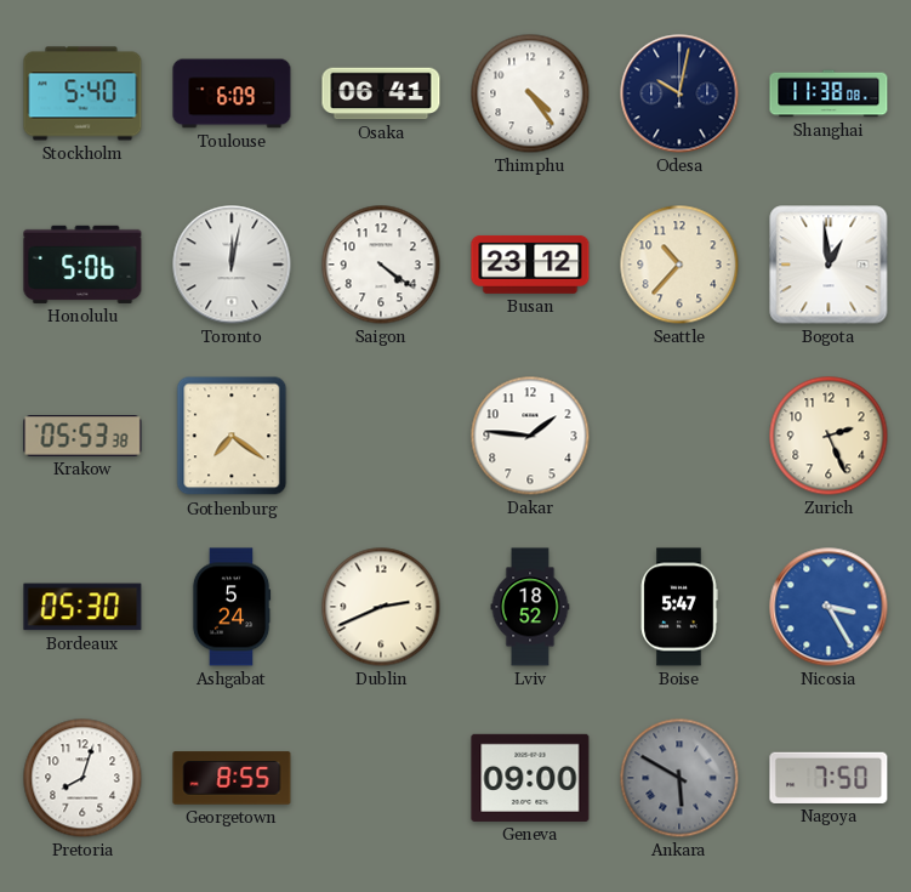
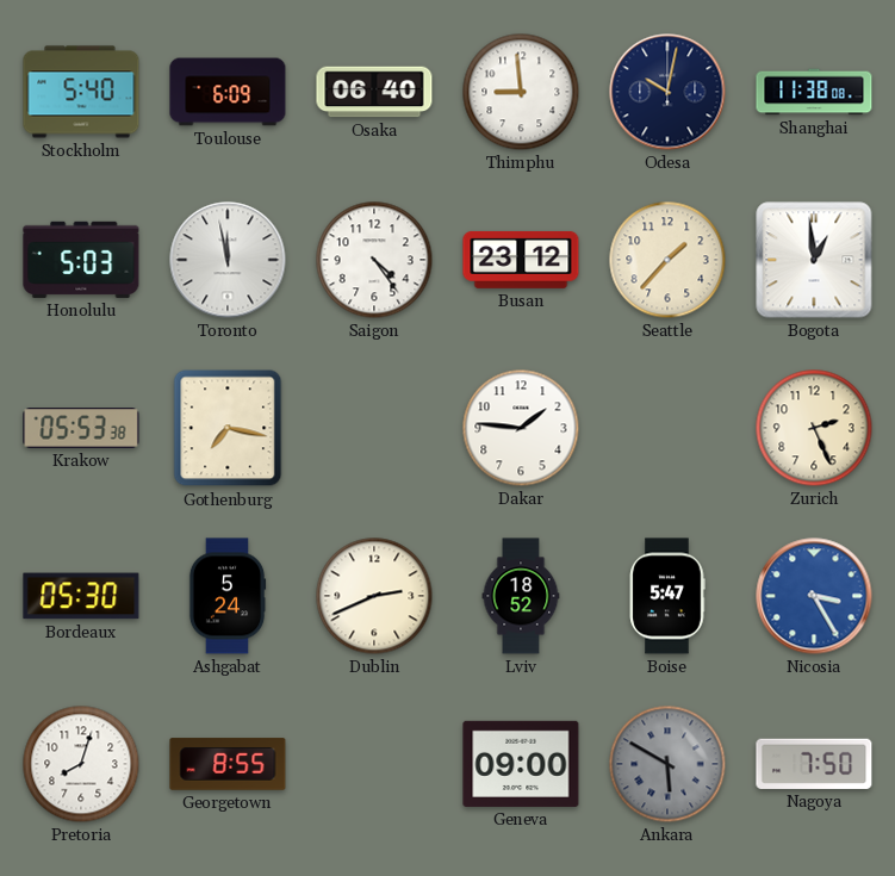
Osaka: 06:41 -> 06:40
Thimphu: 4:24 -> 8:59
Honolulu: 5:06 -> 5:03
Toronto: 12:02 -> 11:58
Saigon: 4:21 -> 4:24
Seattle: 10:37 -> 1:37
Gothenburg: 7:21 -> 7:17
